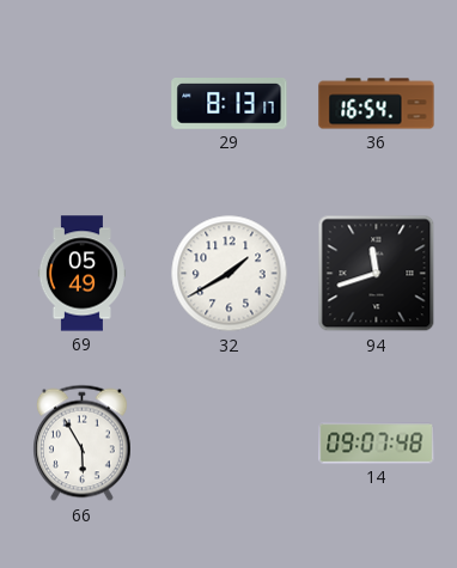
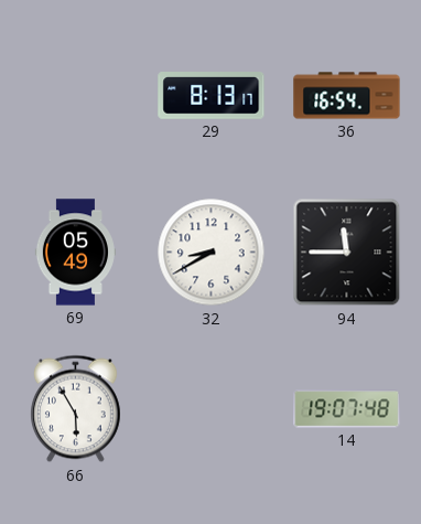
32: 1:40 -> 8:40
94: 11:42 -> 11:45
14: 09:07 -> 19:07
